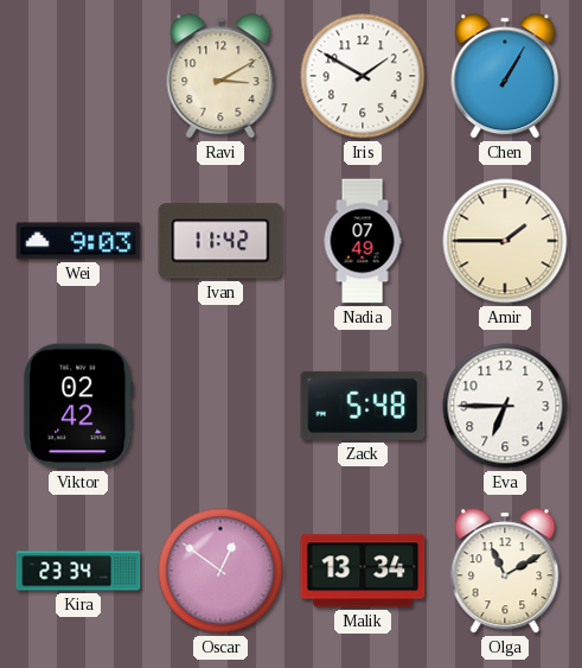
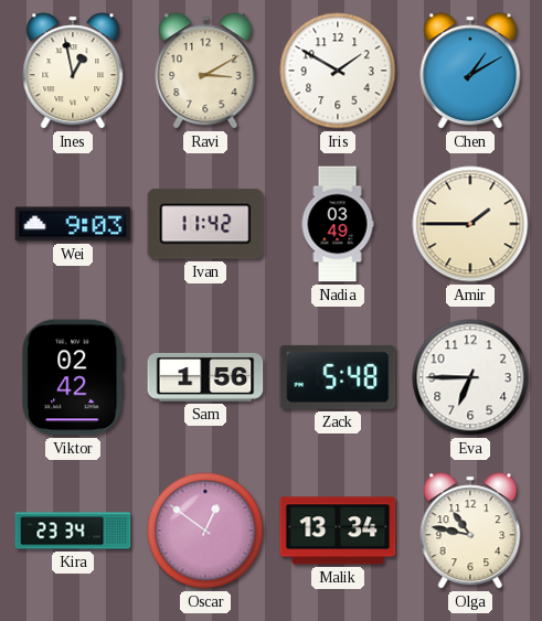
Ines: none -> 12:58
Chen: 1:05 -> 1:10
Nadia: 07:49 -> 03:49
Sam: none -> 1:56
Olga: 11:10 -> 10:47
